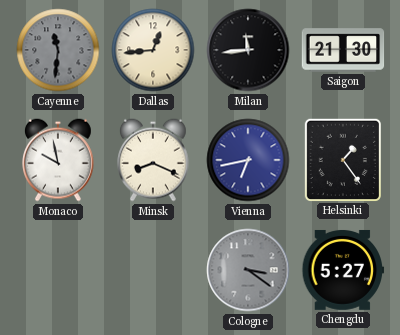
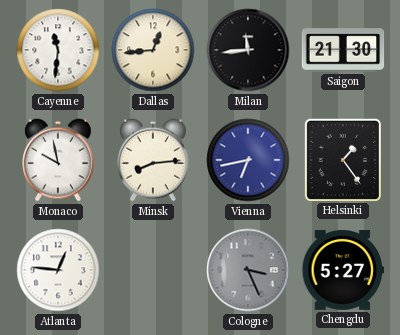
Cayenne dial: grey -> white
Minsk: 8:19 -> 8:14
Atlanta: none -> 12:46
Cologne: 3:21 -> 3:26
